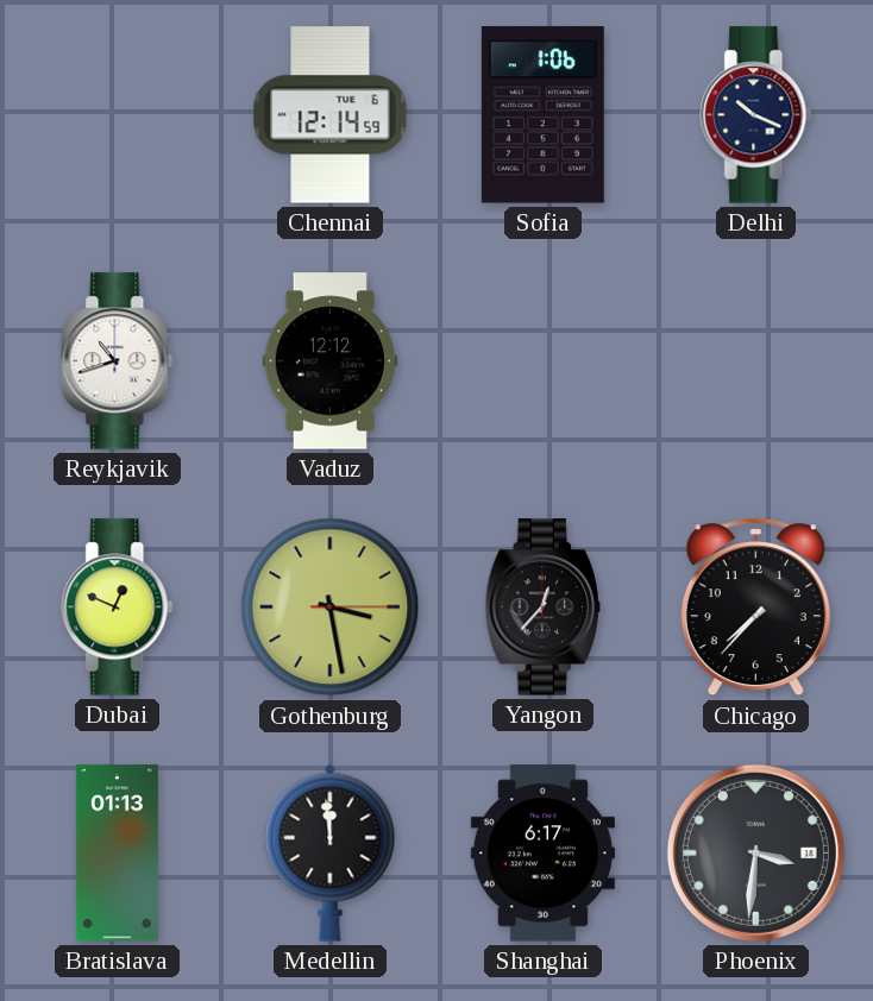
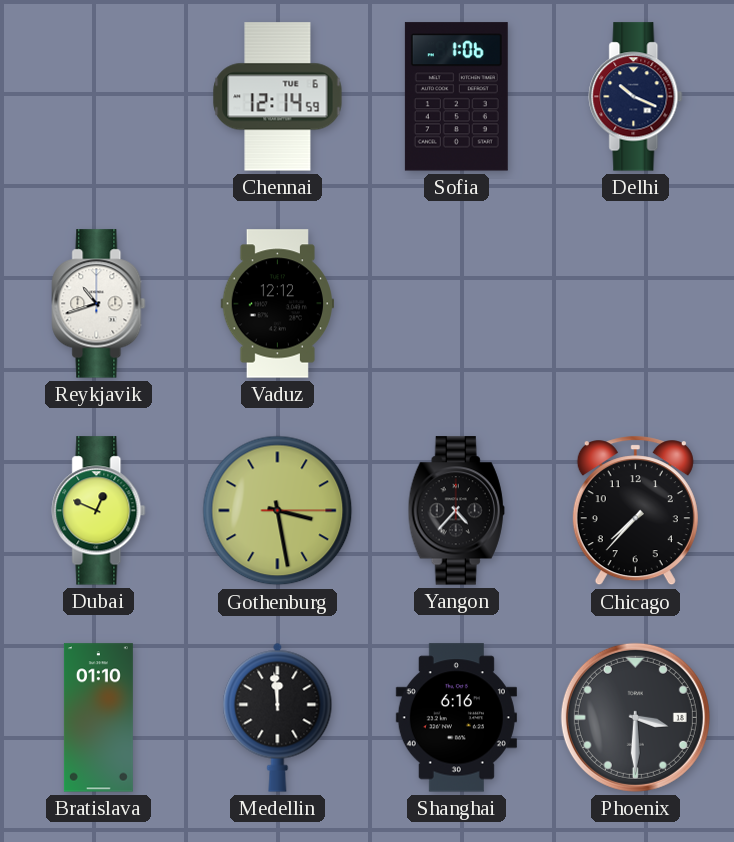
Yangon: 12:37 -> 4:37
Bratislava: 01:13 -> 01:10
Shanghai: 6:17 -> 6:16
Phoenix: 3:31 -> 3:30
